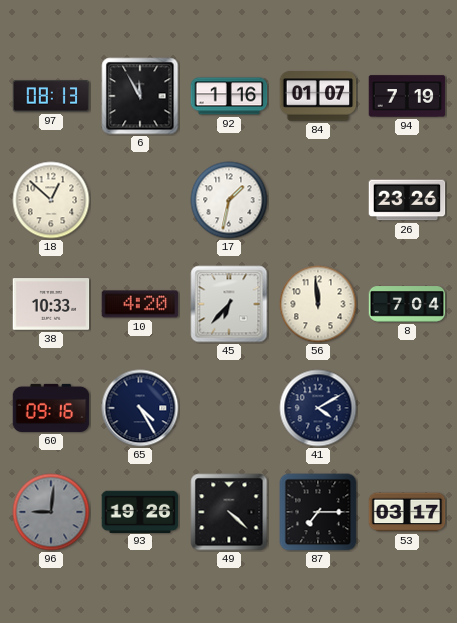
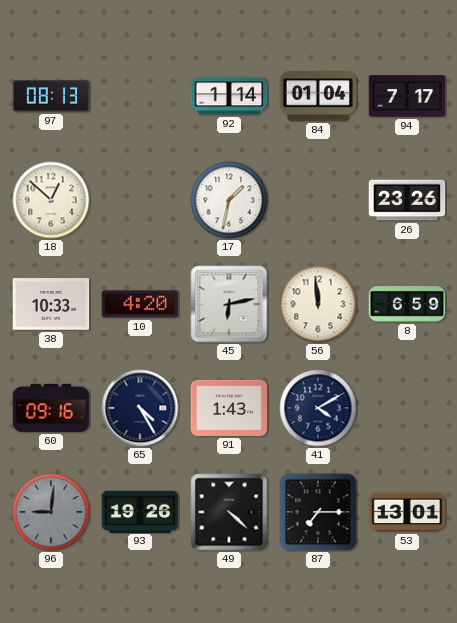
6: 11:55 -> none
92: 1:16 -> 1:14
84: 01:07 -> 01:04
94: 7:19 -> 7:17
45: 6:37 -> 6:13
8: 7:04 -> 6:59
91: none -> 1:43
53: 03:17 -> 13:01
